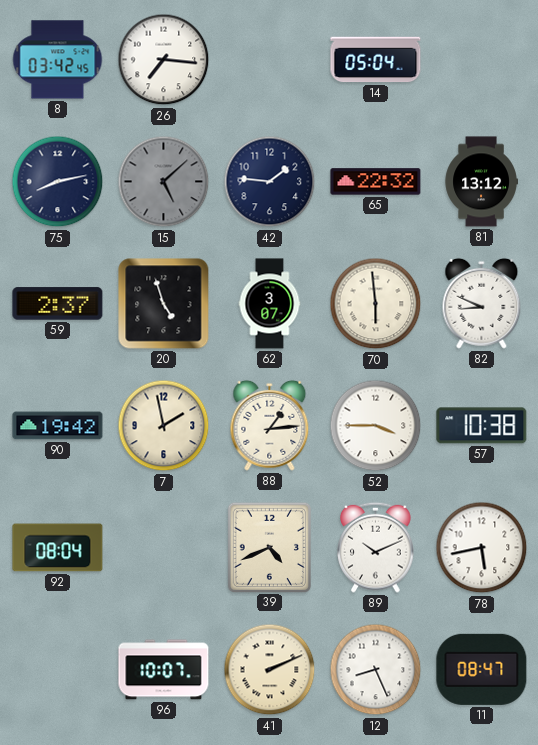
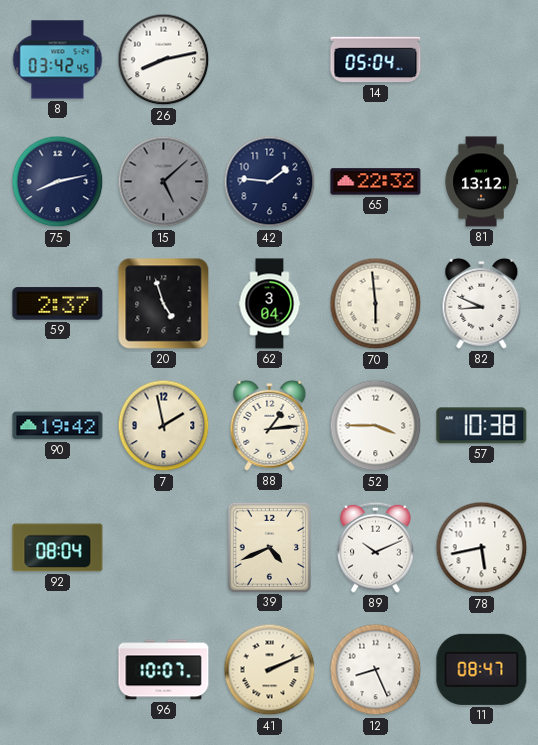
26: 7:16 -> 8:13
62: 3:07 -> 3:04
